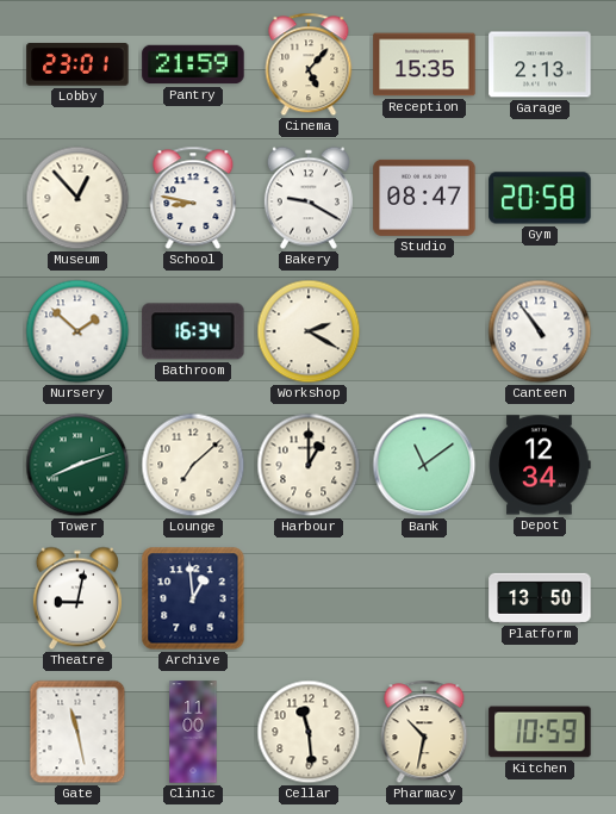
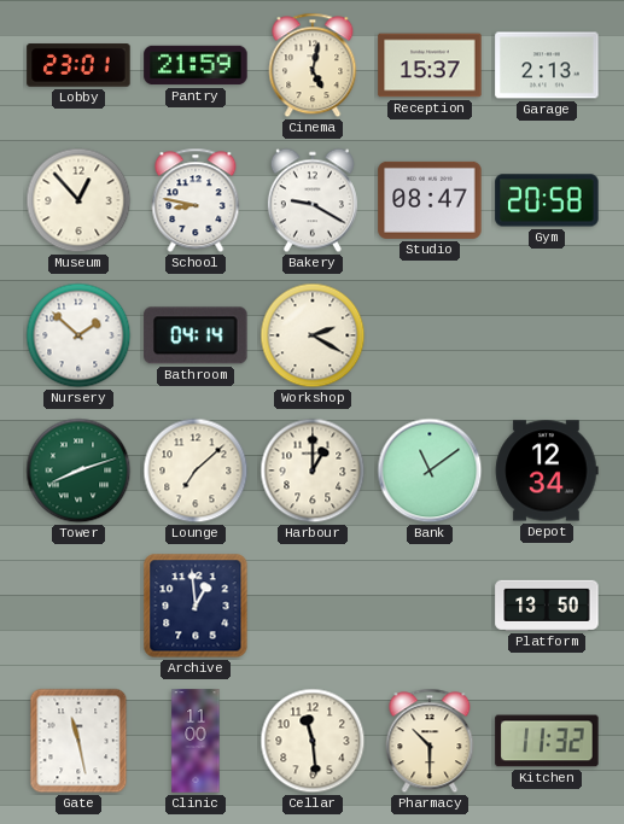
Cinema: 5:07 -> 5:02
Reception: 15:35 -> 15:37
Bathroom: 16:34 -> 04:14
Canteen: 10:54 -> none
Theatre: 9:02 -> none
Pharmacy: 10:32 -> 10:30
Kitchen: 10:59 -> 11:32
